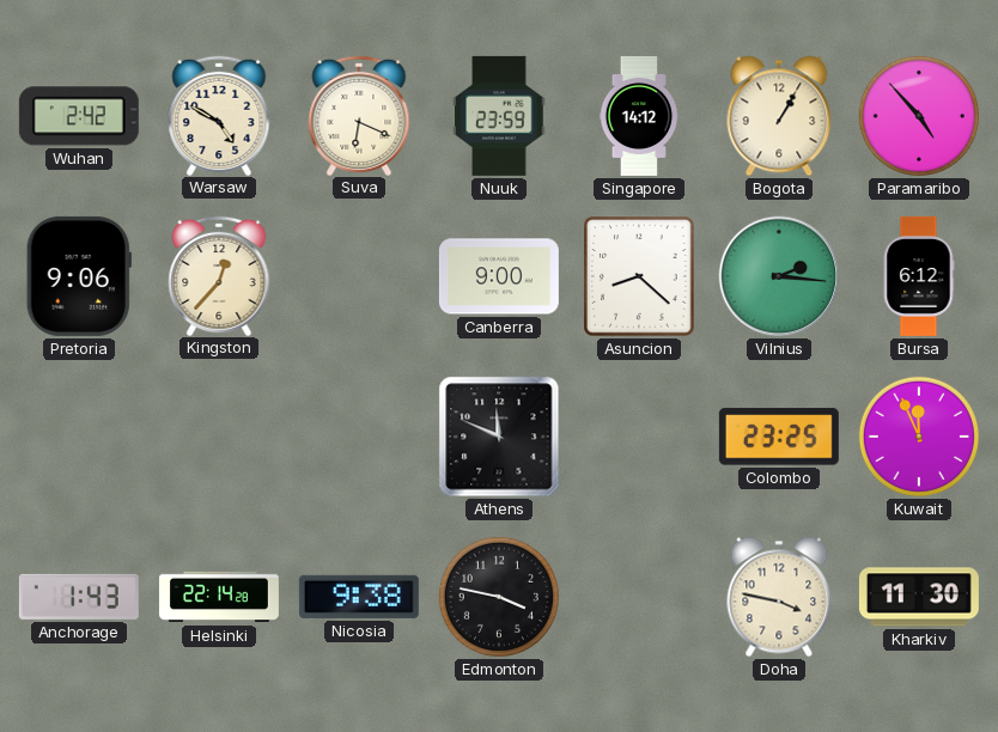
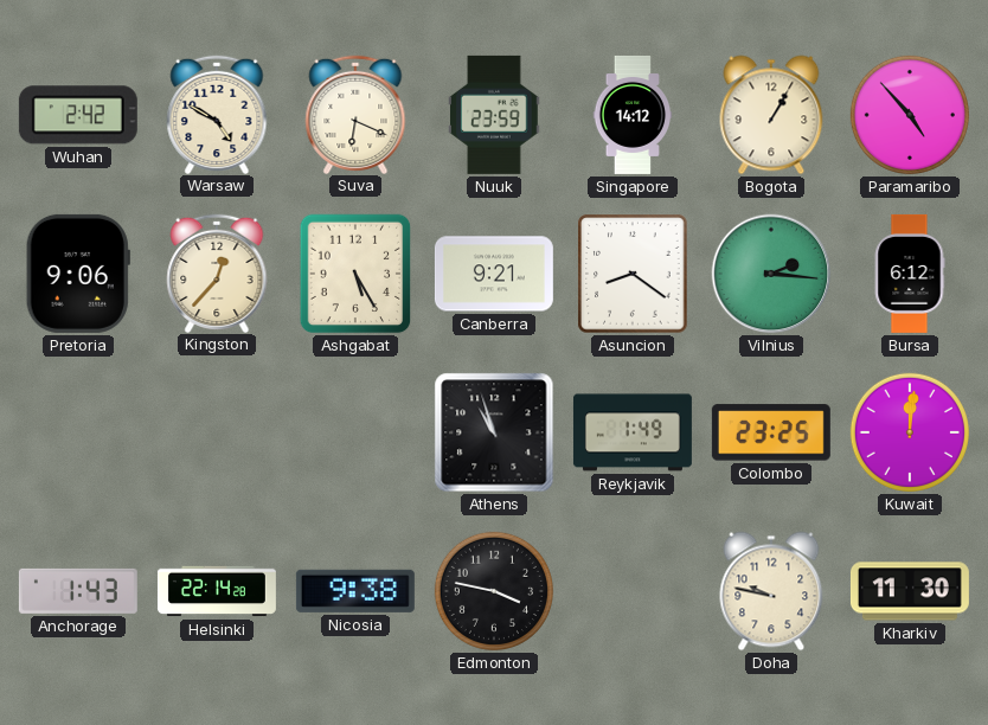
Ashgabat: none -> 5:25
Canberra: 9:00 -> 9:21
Asuncion: 8:22 -> 8:21
Athens: 11:49 -> 10:57
Reykjavik: none -> 1:49
Kuwait: 11:56 -> 12:01
Doha: 3:47 -> 9:47
